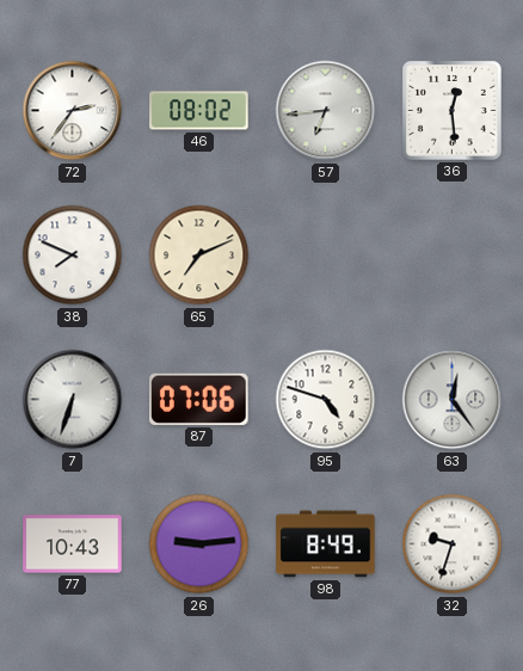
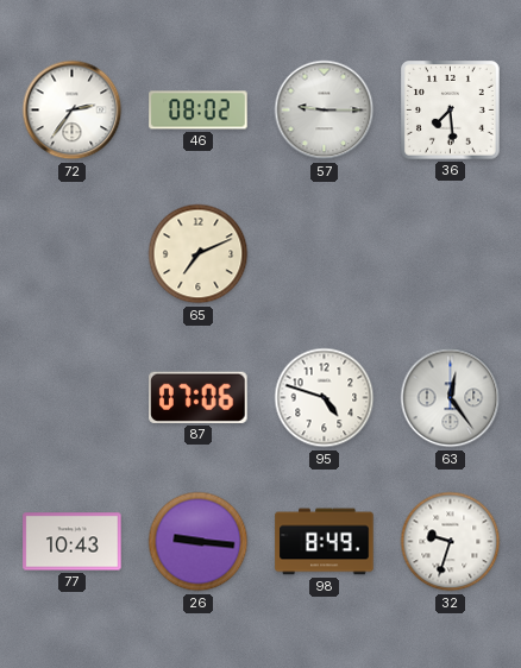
57: 6:44 -> 9:15
36: 12:29 -> 7:29
38: 7:49 -> none
7: 6:33 -> none
26: 9:14 -> 9:16
